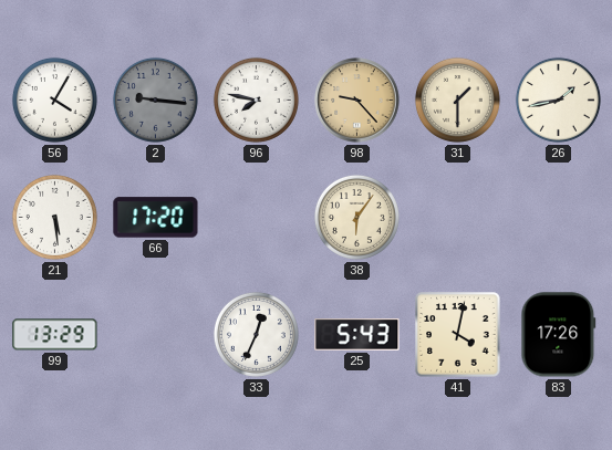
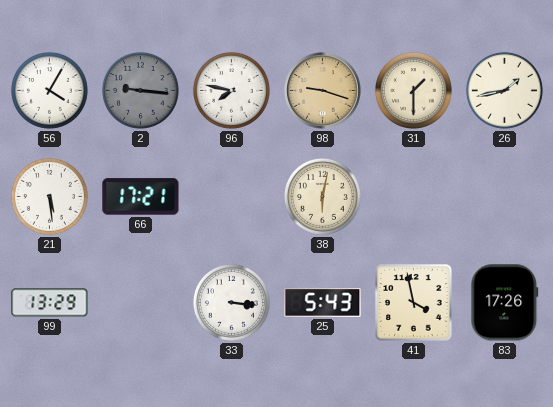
98: 9:23 -> 9:18
66: 17:20 -> 17:21
38: 6:06 -> 6:02
33: 12:34 -> 3:16
41: 4:02 -> 3:58
